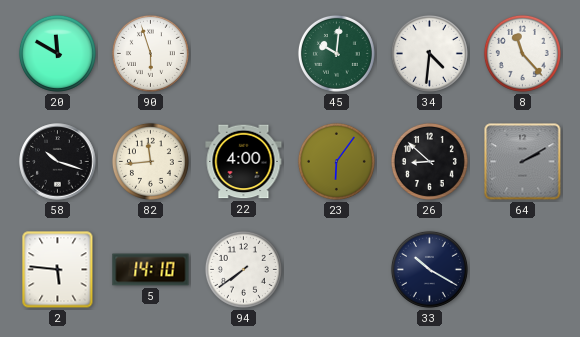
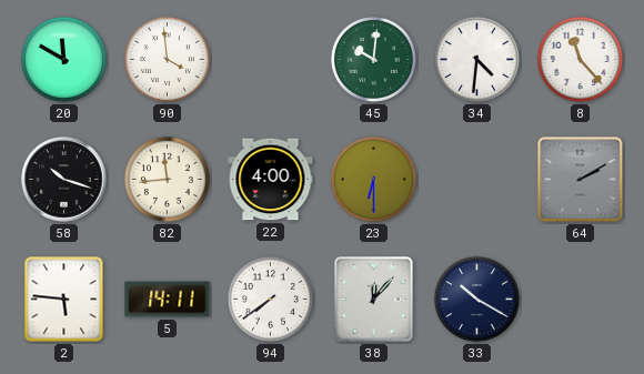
90: 5:57 -> 3:59
23: 6:06 -> 6:30
26: 8:52 -> none
5: 14:10 -> 14:11
38: none -> 12:07
